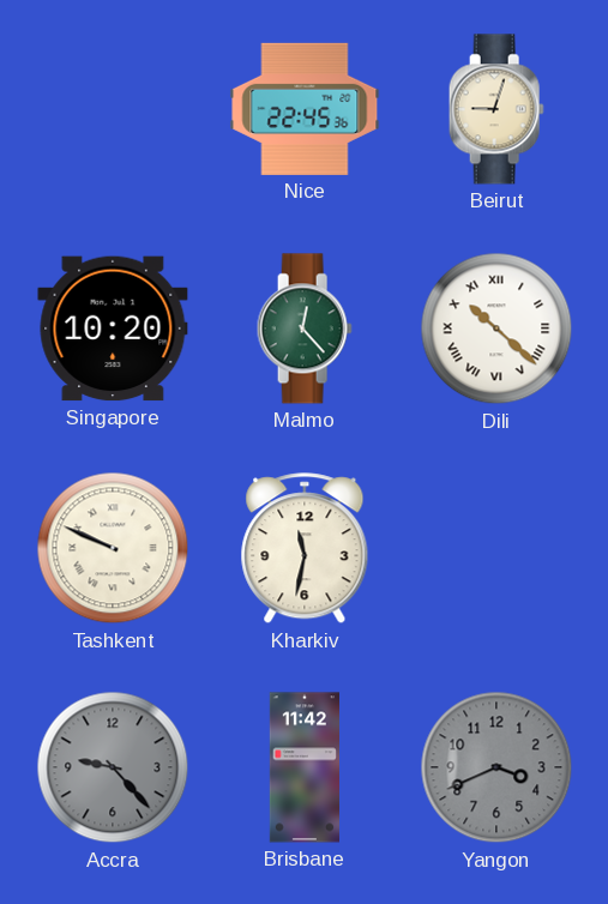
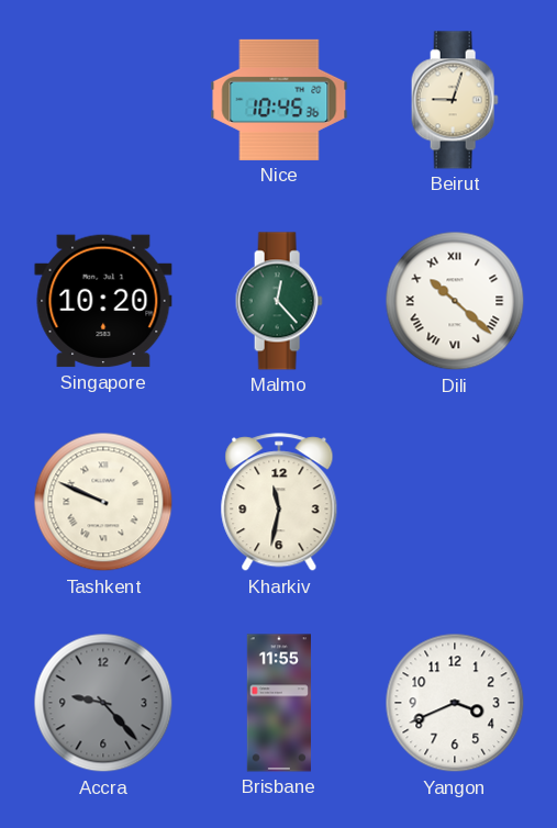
Nice: 22:45 -> 10:45
Brisbane: 11:42 -> 11:55
Yangon dial: grey -> white
